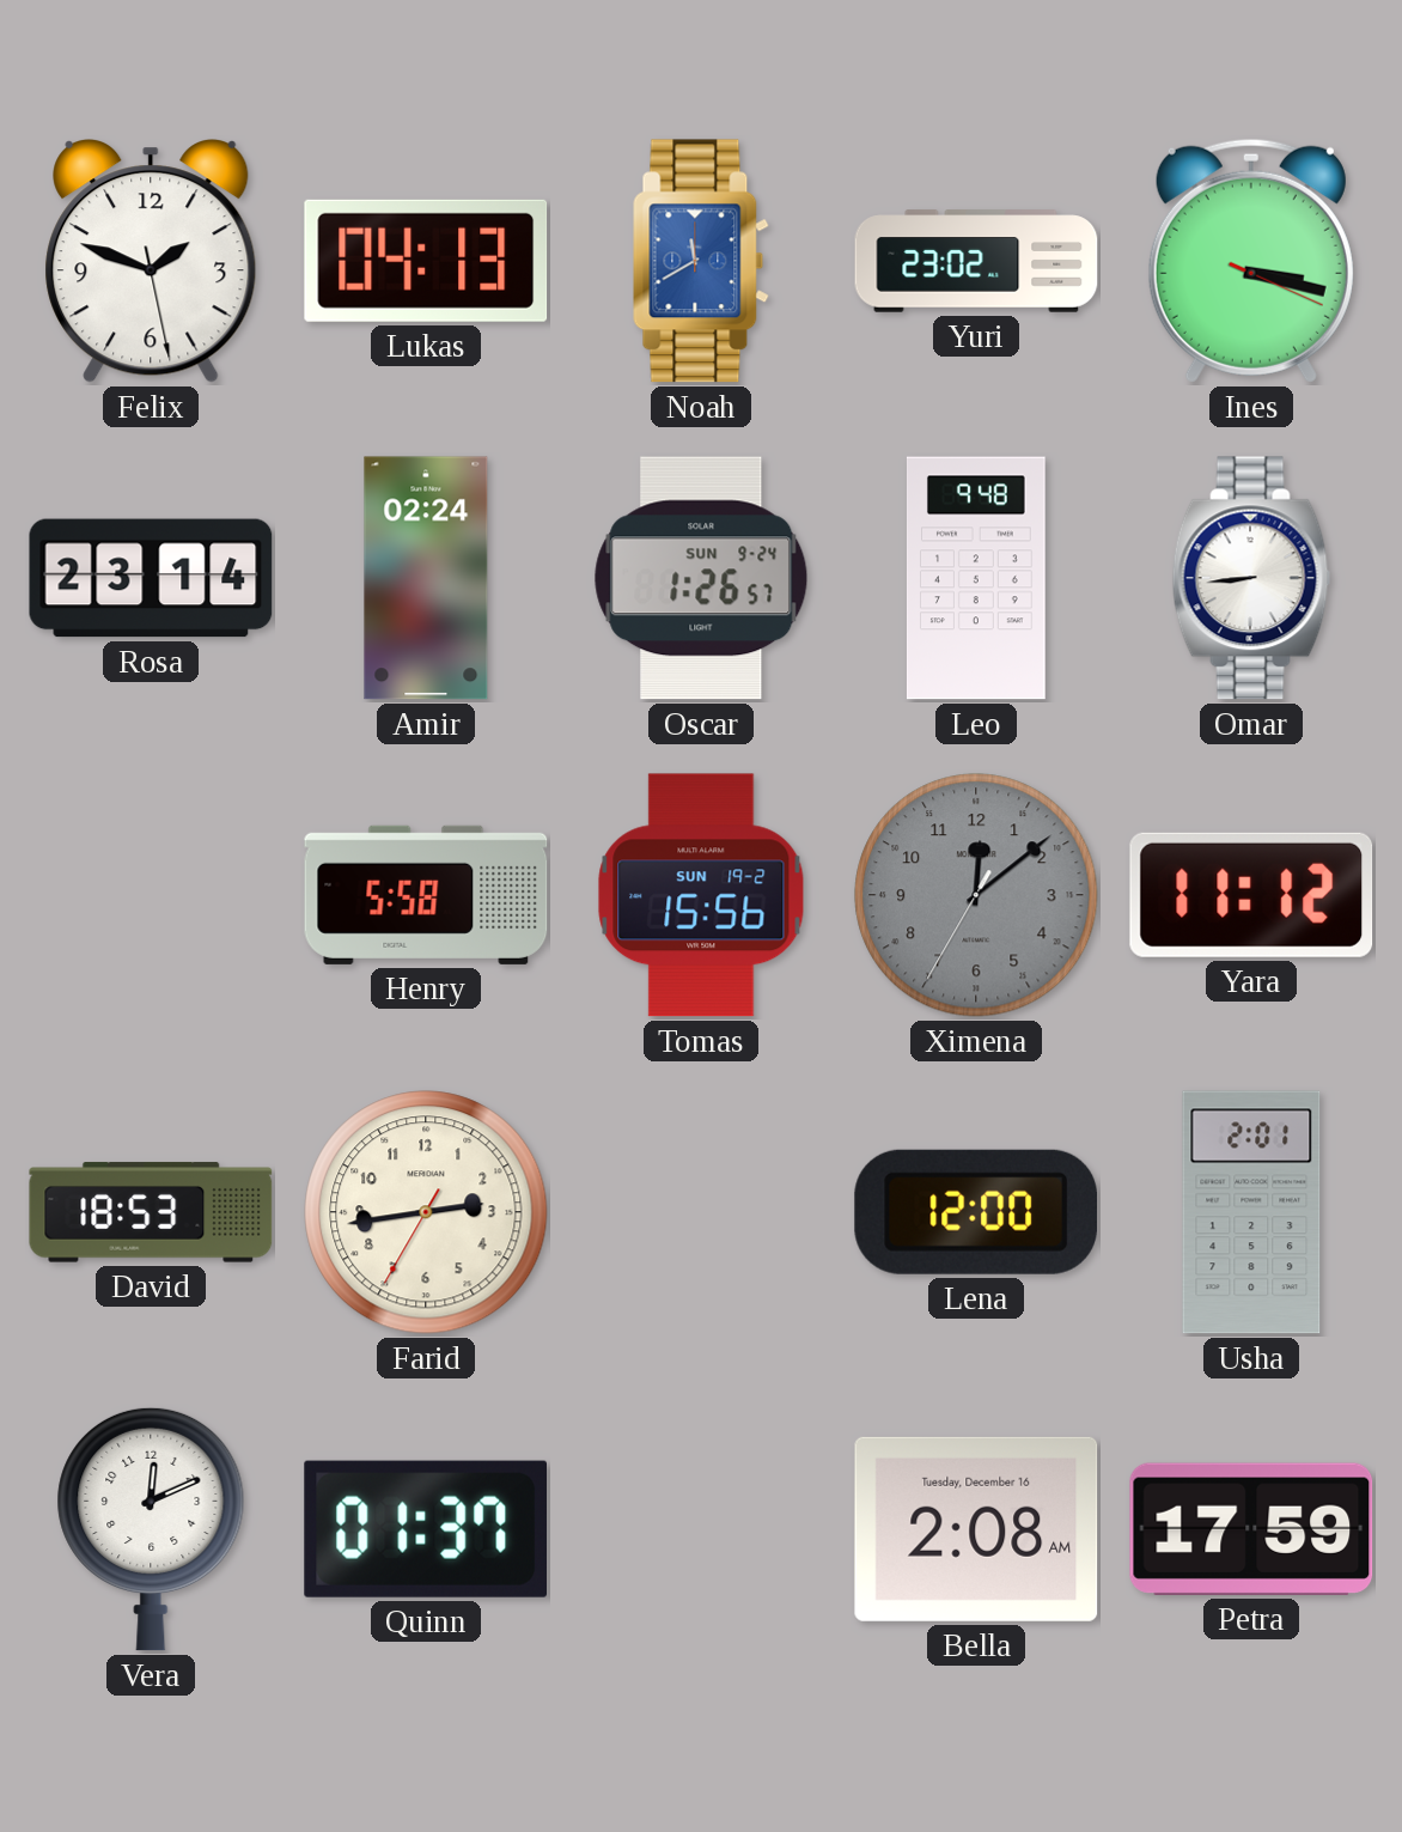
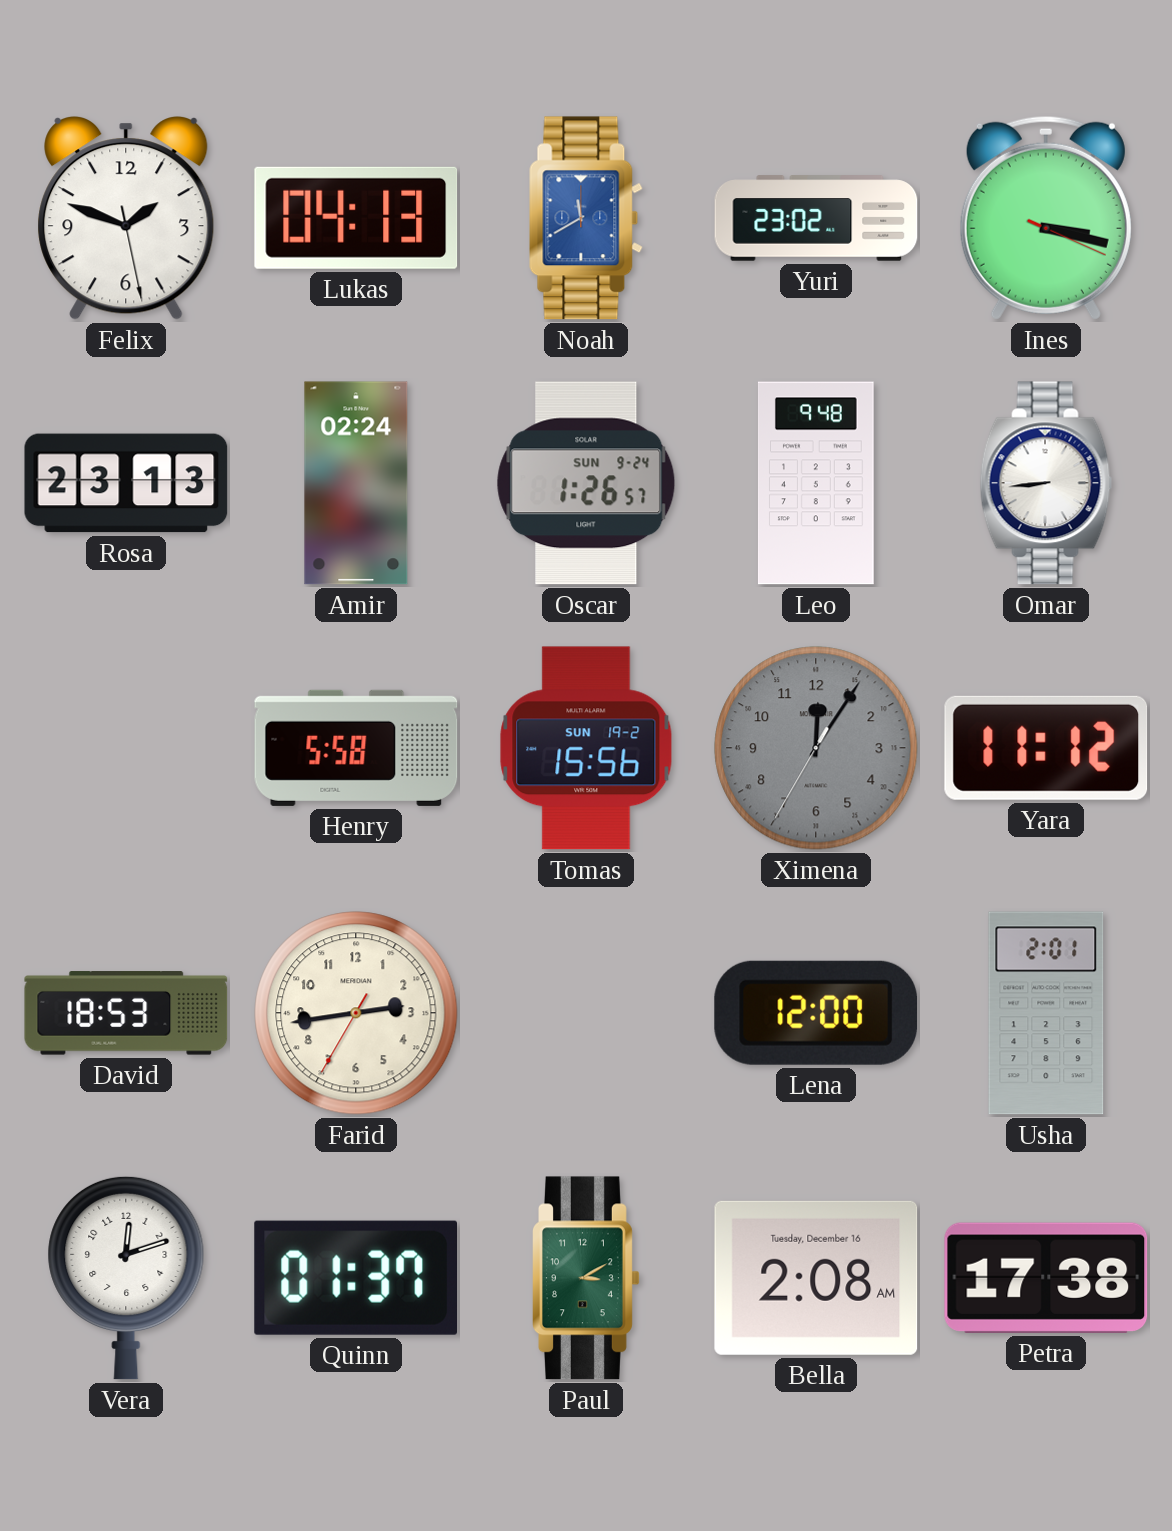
Rosa: 23:14 -> 23:13
Ximena: 12:08 -> 12:05
Vera: 12:11 -> 12:12
Paul: none -> 3:10
Petra: 17:59 -> 17:38
